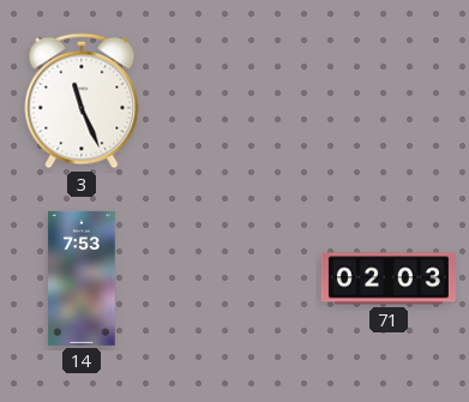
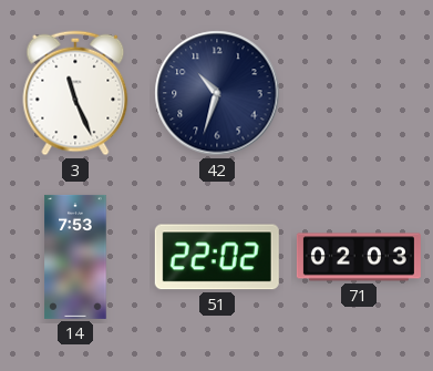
42: none -> 10:33
51: none -> 22:02
